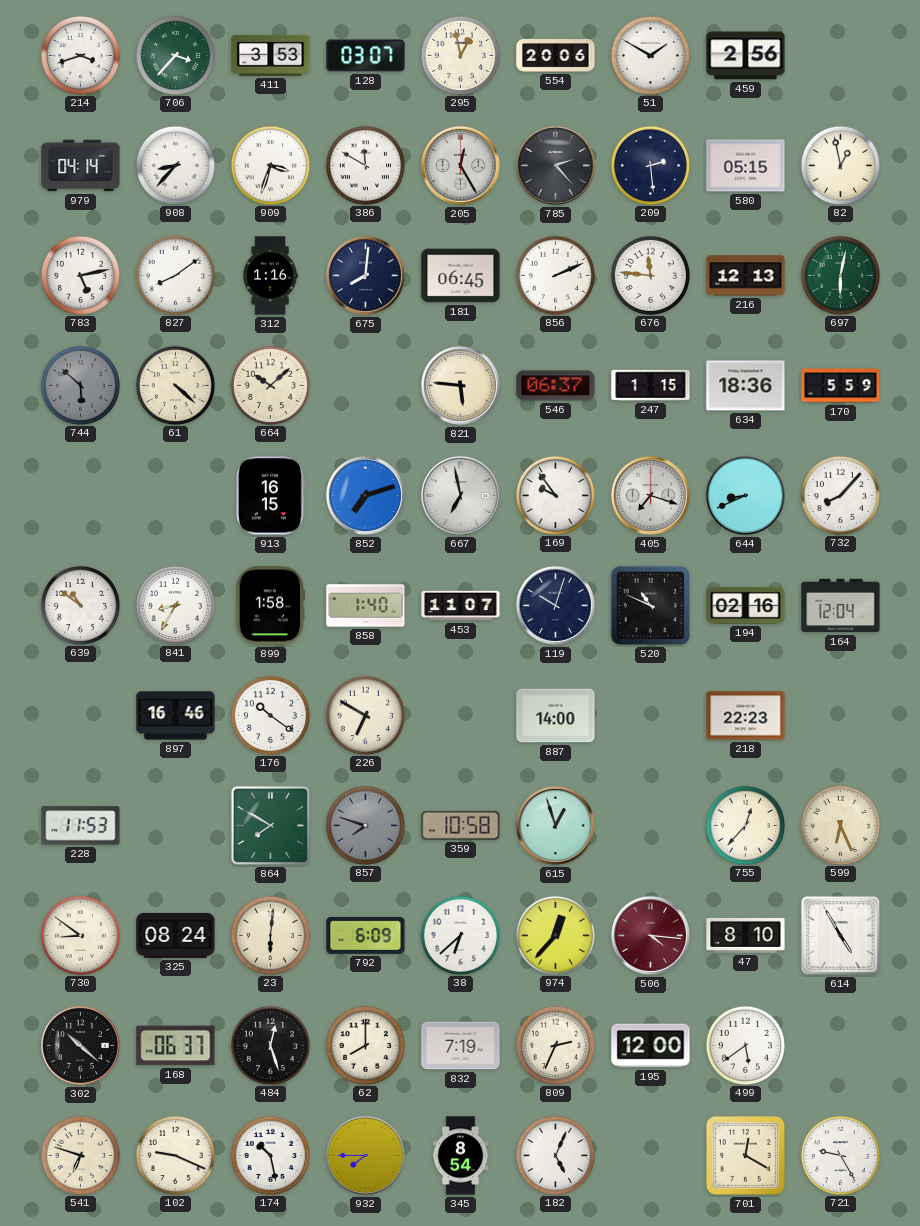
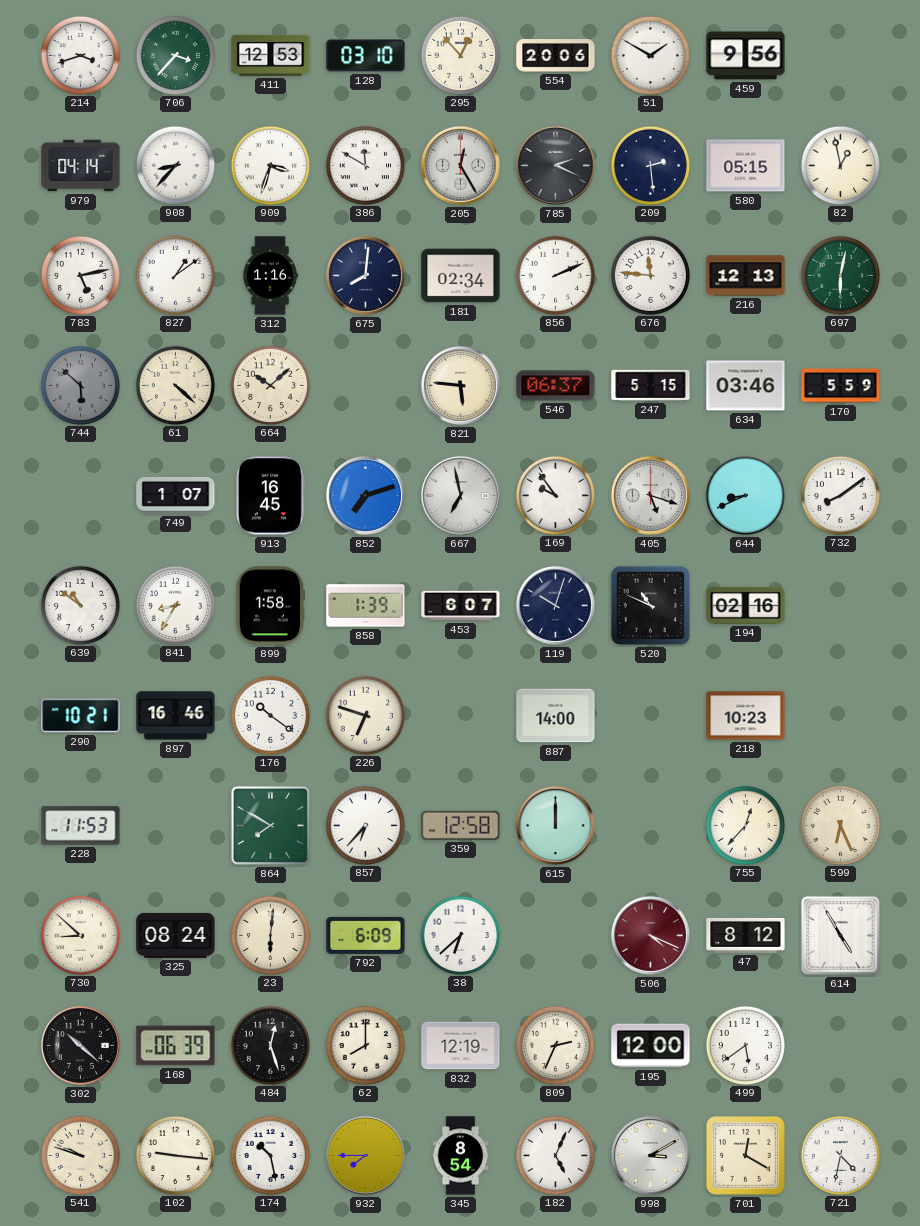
411: 3:53 -> 12:53
128: 03:07 -> 03:10
295: 12:58 -> 12:53
459: 2:56 -> 9:56
785: 2:23 -> 2:19
827: 8:09 -> 1:09
181: 06:45 -> 02:34
247: 1:15 -> 5:15
634: 18:36 -> 03:46
749: none -> 1:07
913: 16:15 -> 16:45
405: 7:18 -> 5:18
732: 8:07 -> 8:09
858: 1:40 -> 1:39
453: 11:07 -> 6:07
164: 12:04 -> none
290: none -> 10:21
226: 6:50 -> 6:48
218: 22:23 -> 10:23
857: 7:48 -> 6:37
857 dial: grey -> white
359: 10:58 -> 12:58
615: 12:57 -> 12:00
730: 8:51 -> 8:52
974: 12:37 -> none
506: 4:16 -> 4:19
47: 8:10 -> 8:12
168: 06:37 -> 06:39
832: 7:19 -> 12:19
541: 6:48 -> 9:48
102: 9:19 -> 9:16
998: none -> 3:10
721: 9:25 -> 4:32
